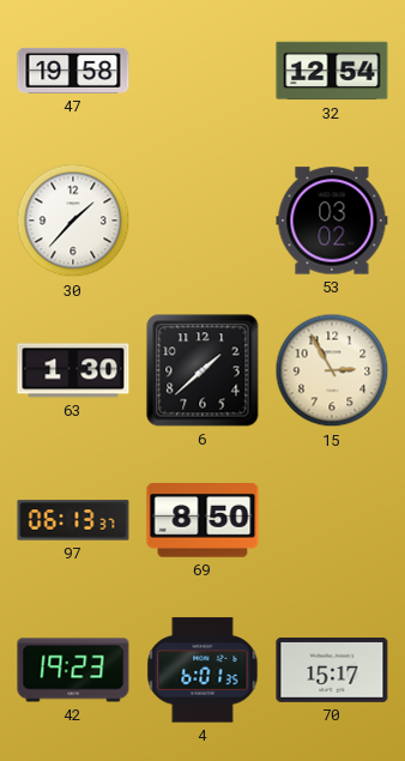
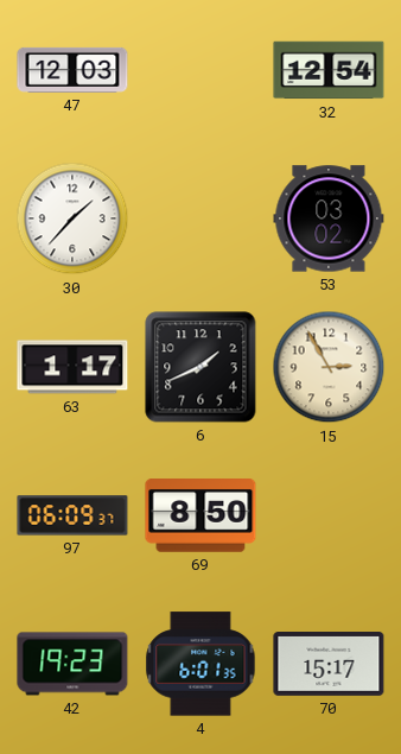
47: 19:58 -> 12:03
63: 1:30 -> 1:17
6: 1:38 -> 1:41
97: 06:13 -> 06:09
